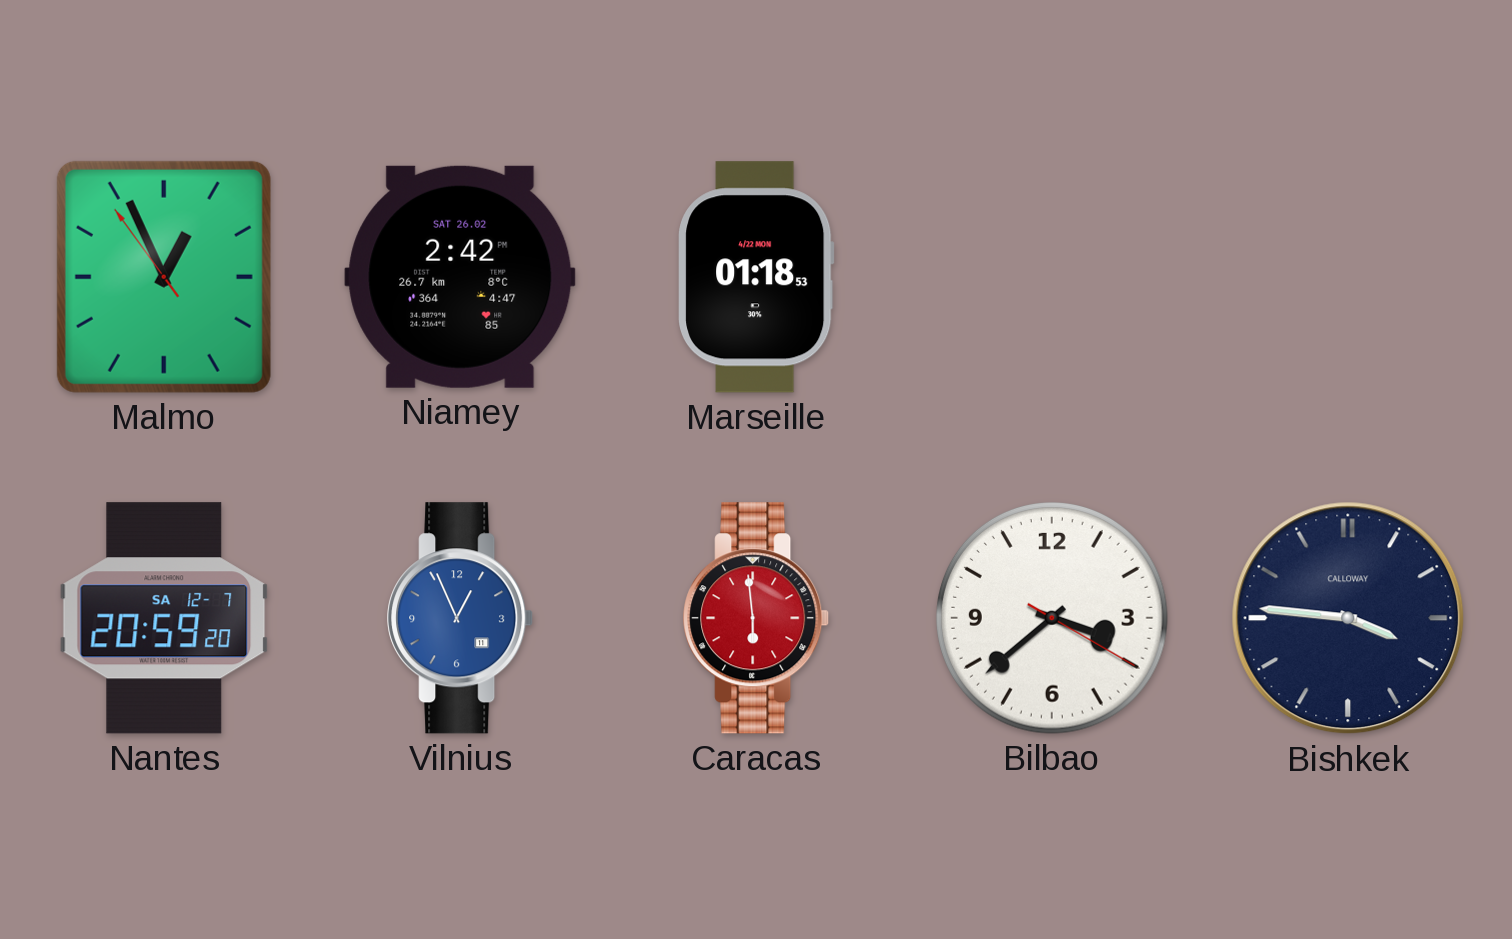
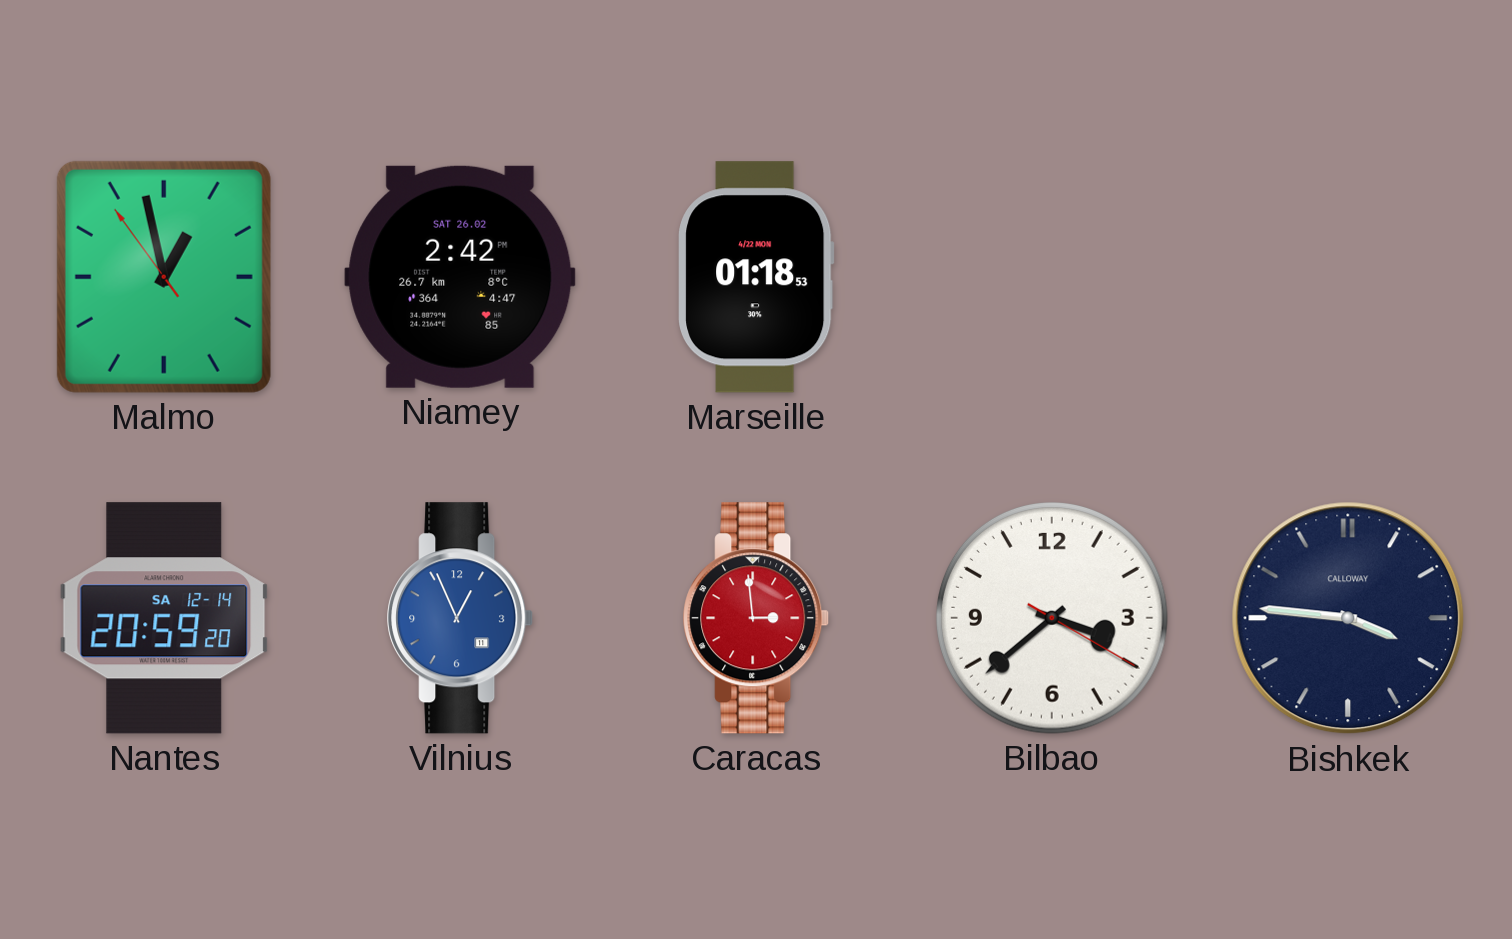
Malmo: 12:55 -> 12:57
Nantes date: SA 12-7 -> SA 12-14
Caracas: 5:59 -> 2:59
